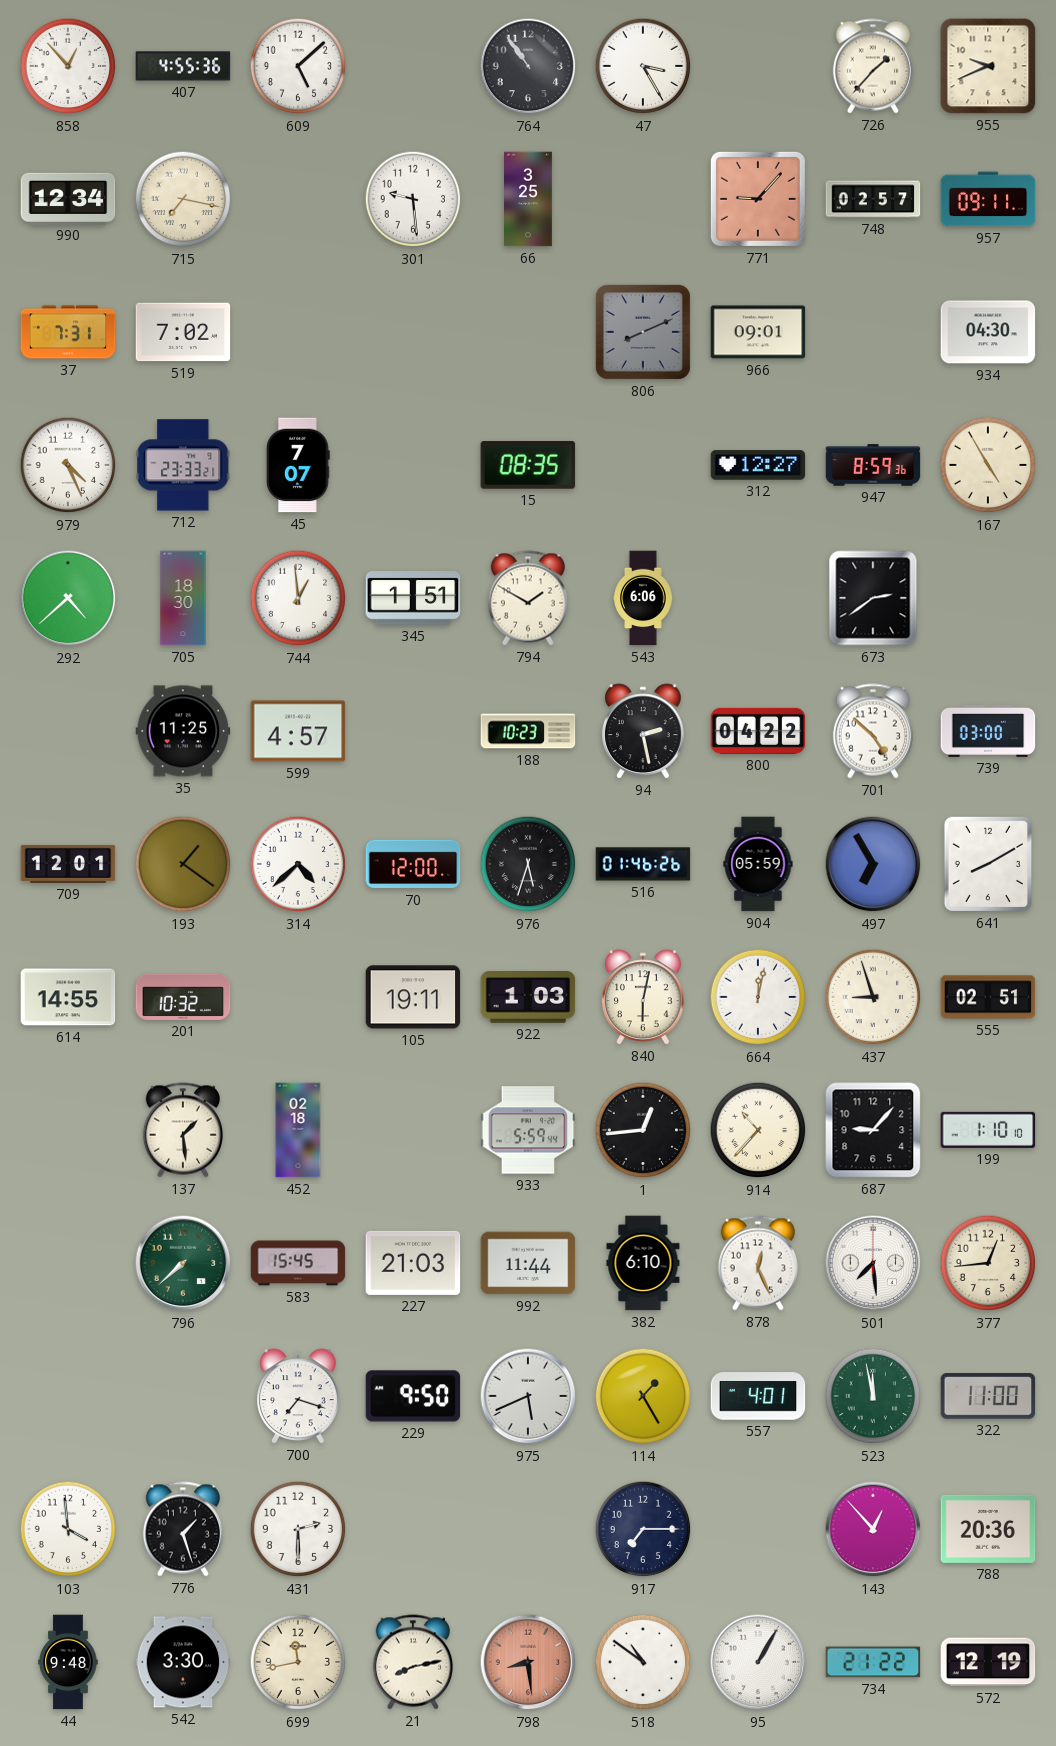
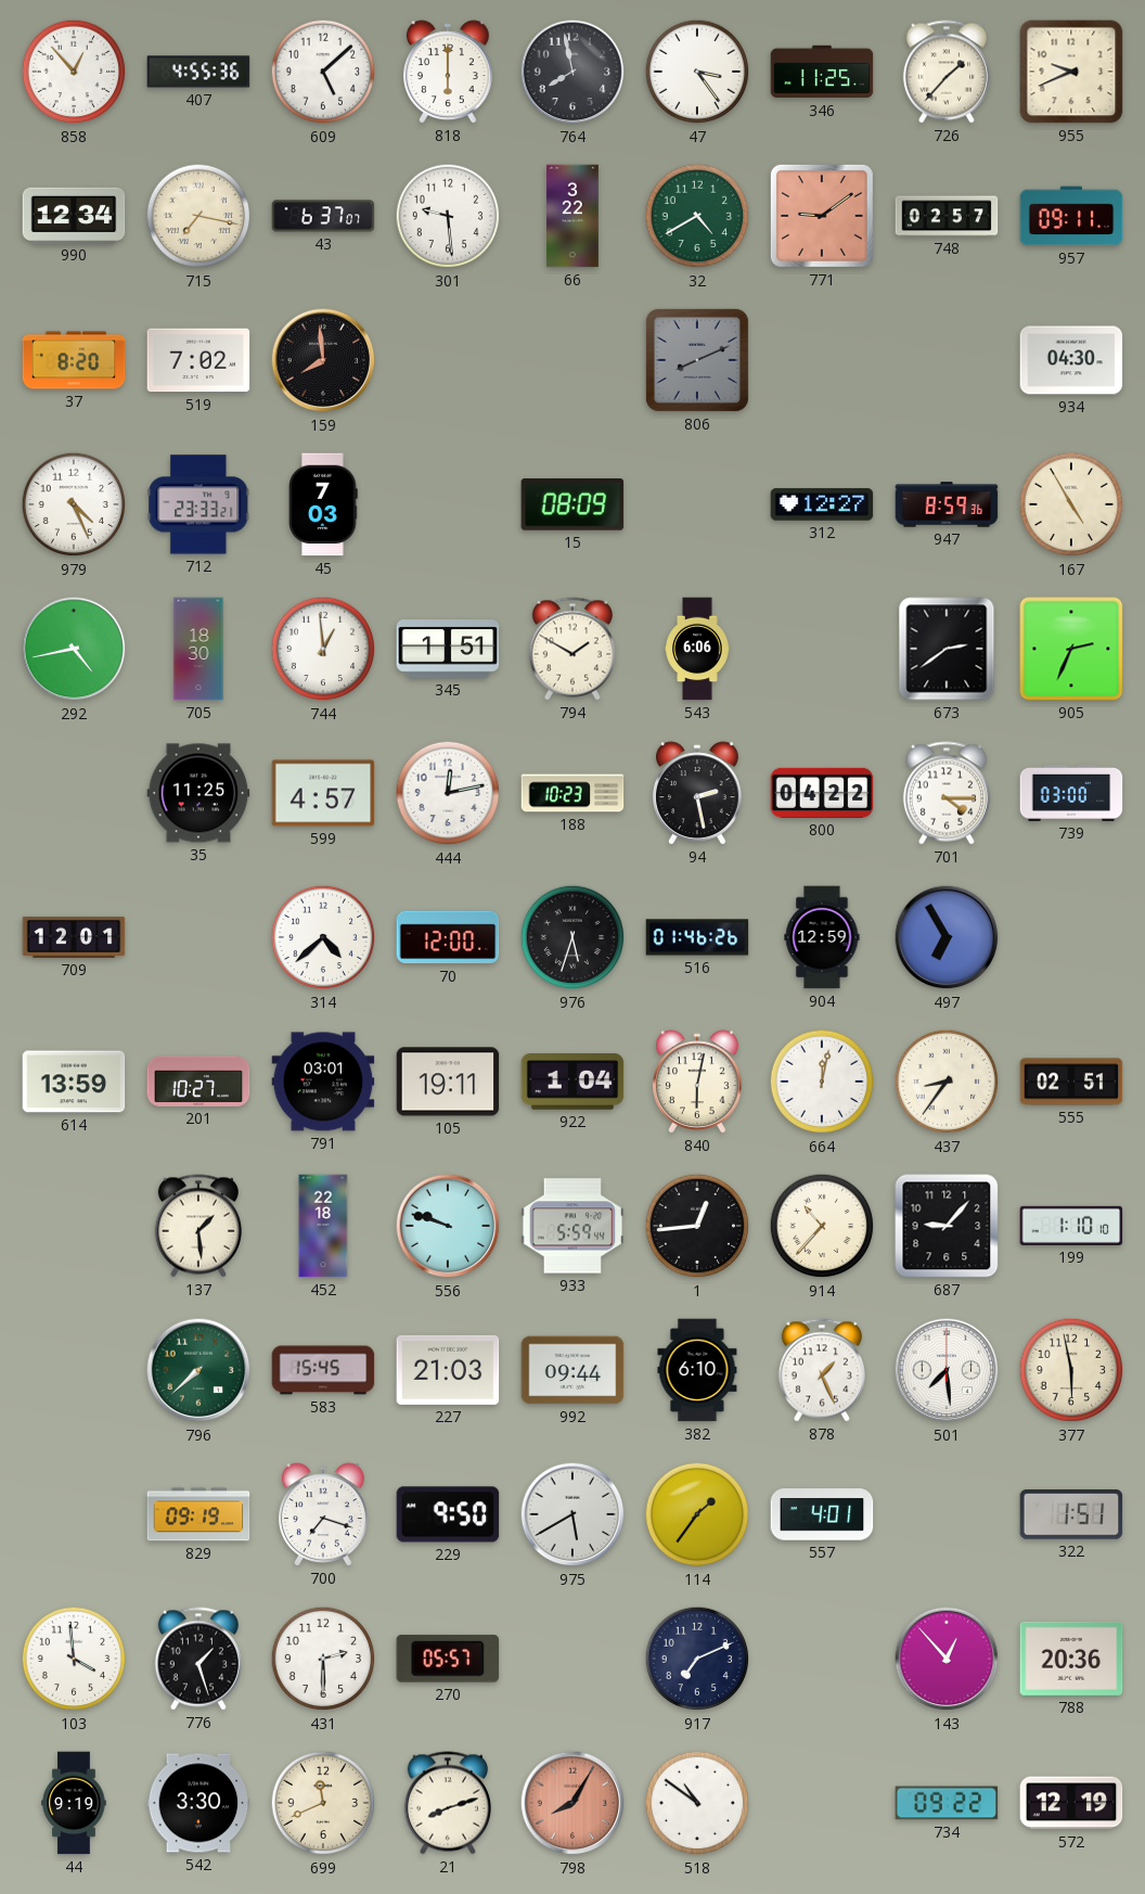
818: none -> 6:00
764: 10:54 -> 7:58
47: 3:25 -> 3:24
346: none -> 11:25
43: none -> 6:37
66: 3:25 -> 3:22
32: none -> 4:40
771: 9:07 -> 9:09
37: 7:31 -> 8:20
159: none -> 7:59
966: 09:01 -> none
45: 7:07 -> 7:03
15: 08:35 -> 08:09
292: 4:38 -> 4:43
905: none -> 2:34
444: none -> 12:13
701: 4:52 -> 4:15
193: 1:21 -> none
904: 05:59 -> 12:59
641: 8:10 -> none
614: 14:55 -> 13:59
201: 10:32 -> 10:27
791: none -> 03:01
922: 1:03 -> 1:04
437: 8:57 -> 8:36
452: 02:18 -> 22:18
556: none -> 9:48
992: 11:44 -> 09:44
878: 12:26 -> 1:26
377: 12:44 -> 5:58
829: none -> 09:19
975: 5:41 -> 5:40
114: 1:25 -> 1:36
523: 11:58 -> none
322: 11:00 -> 1:51
270: none -> 05:57
917: 7:15 -> 7:11
44: 9:48 -> 9:19
699: 11:43 -> 11:41
21: 8:13 -> 8:12
798: 8:29 -> 8:05
95: 1:05 -> none
734: 21:22 -> 09:22
